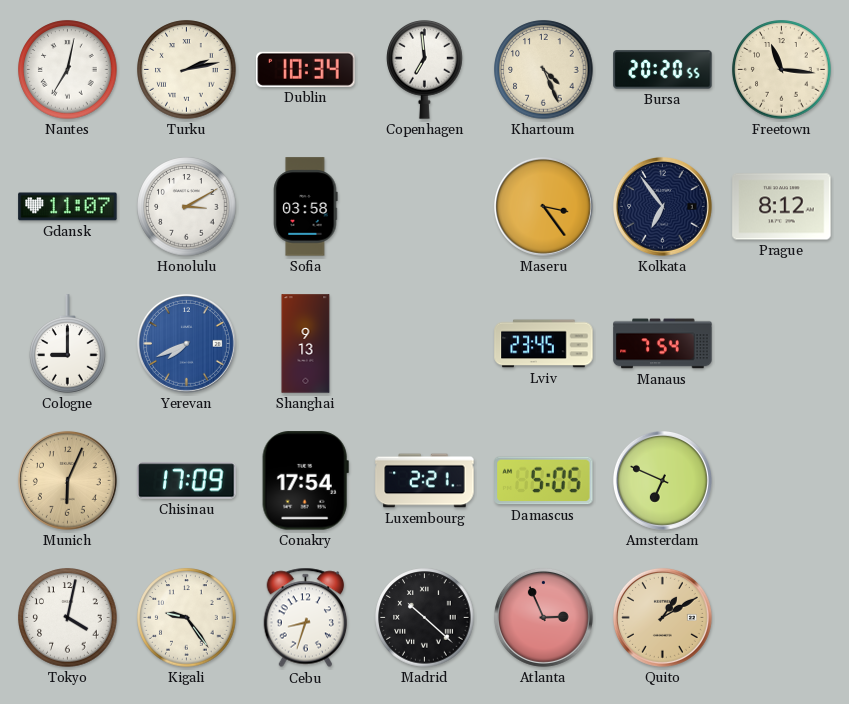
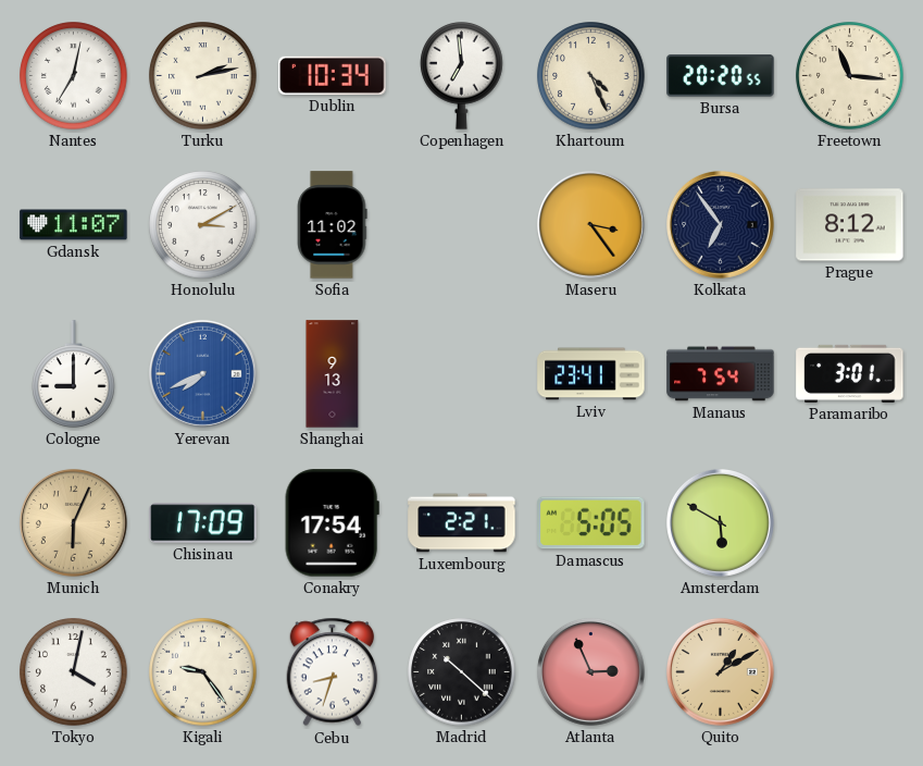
Sofia: 03:58 -> 11:02
Lviv: 23:45 -> 23:41
Paramaribo: none -> 3:01
Amsterdam: 6:49 -> 5:50
